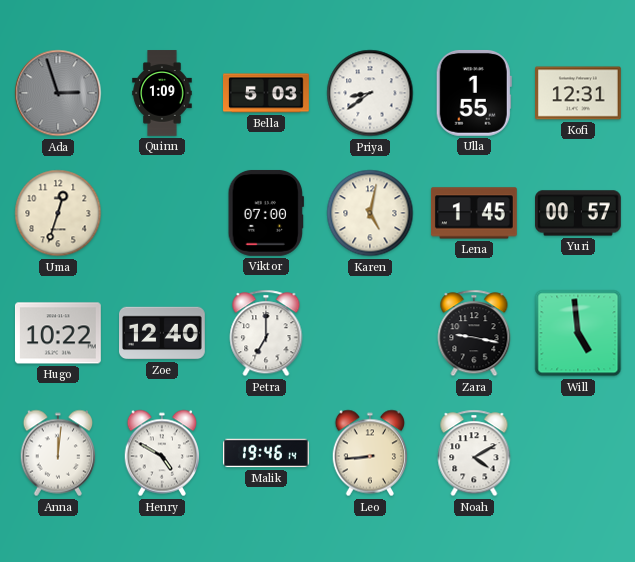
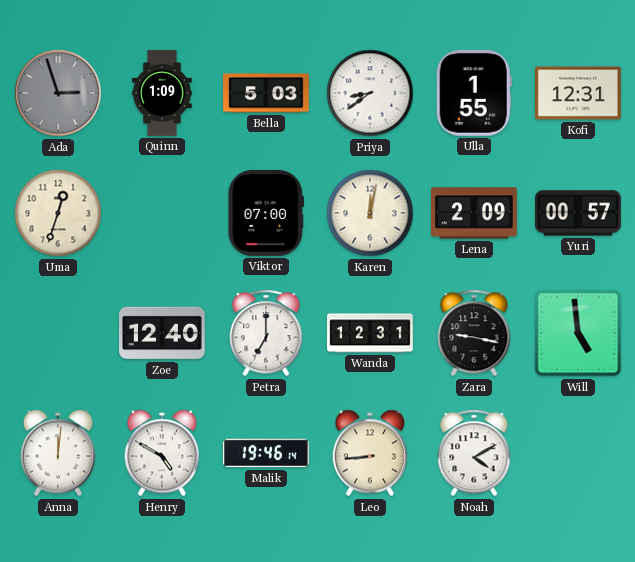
Karen: 5:02 -> 12:02
Lena: 1:45 -> 2:09
Hugo: 10:22 -> none
Wanda: none -> 12:31
